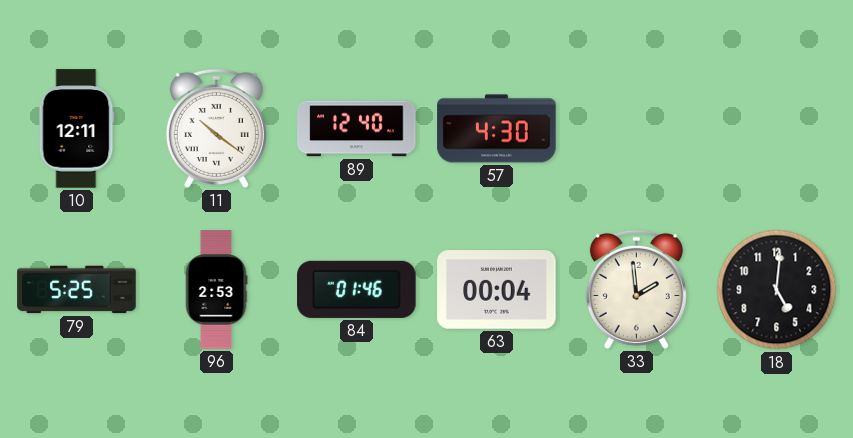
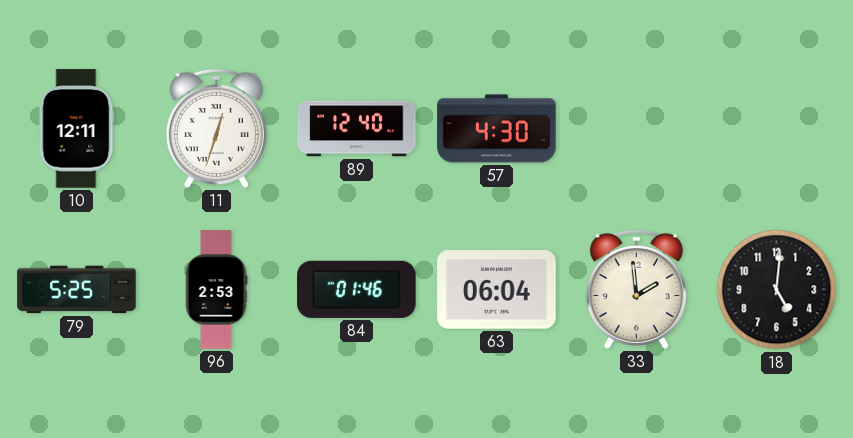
11: 10:21 -> 12:33
63: 00:04 -> 06:04
